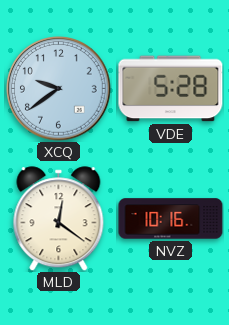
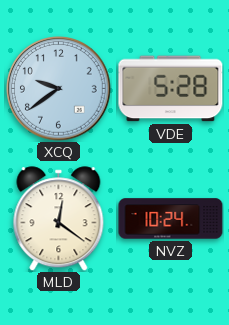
NVZ: 10:16 -> 10:24
